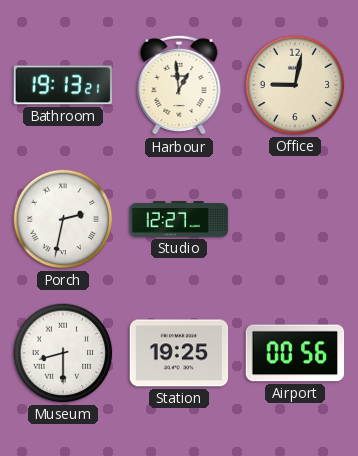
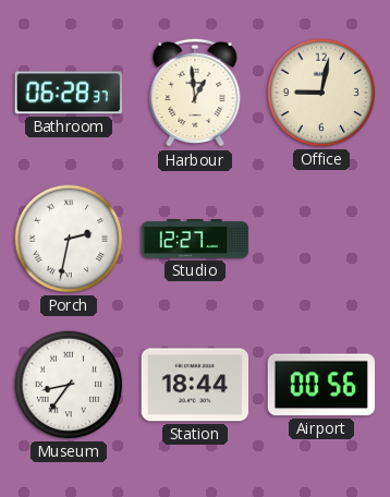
Bathroom: 19:13 -> 06:28
Museum: 8:30 -> 8:36
Station: 19:25 -> 18:44
